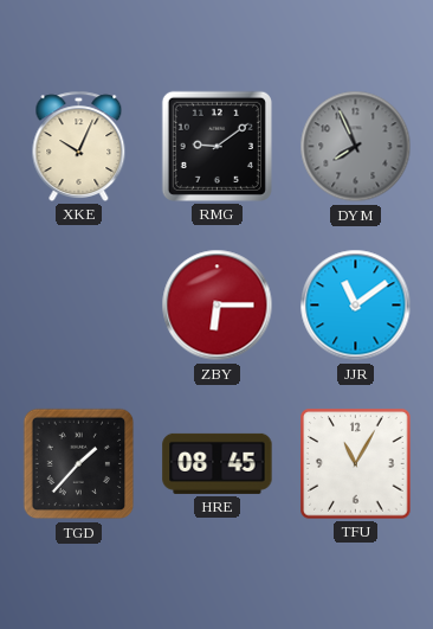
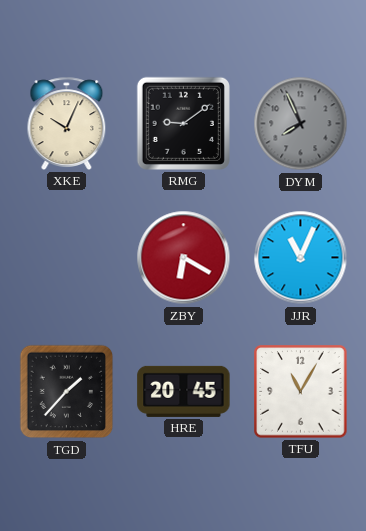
ZBY: 6:15 -> 6:20
JJR: 11:09 -> 11:04
HRE: 08:45 -> 20:45
